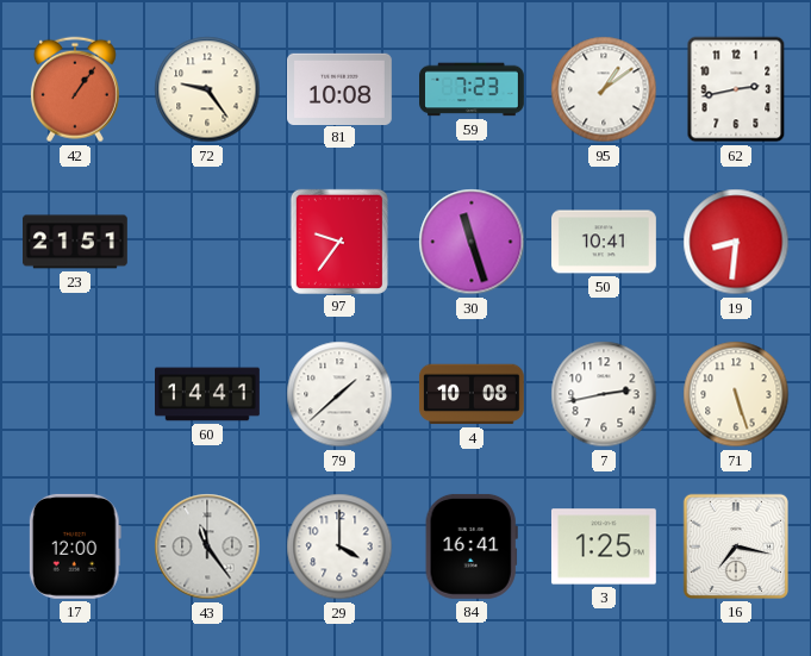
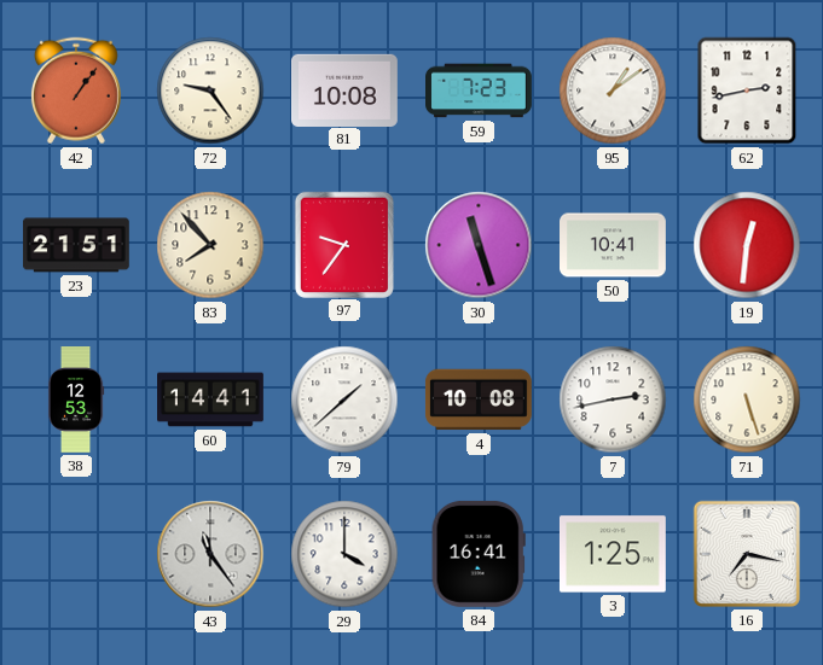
83: none -> 7:53
19: 8:31 -> 12:31
38: none -> 12:53
17: 12:00 -> none
